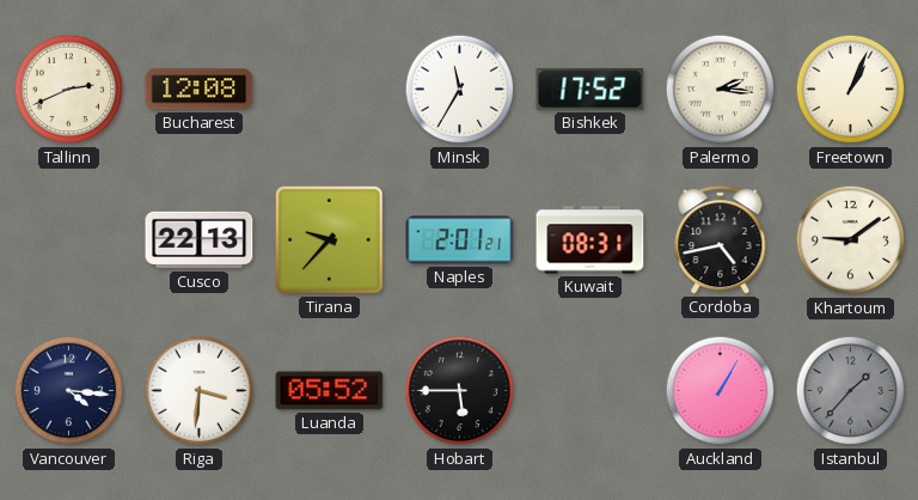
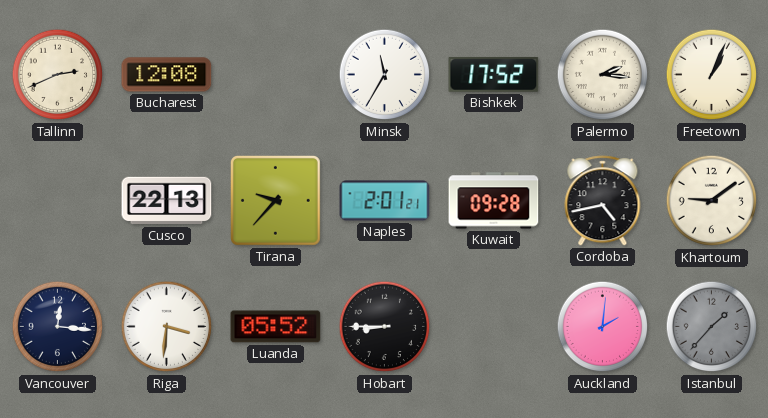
Kuwait: 08:31 -> 09:28
Vancouver: 4:16 -> 12:16
Hobart: 5:45 -> 8:45
Auckland: 1:05 -> 2:01
